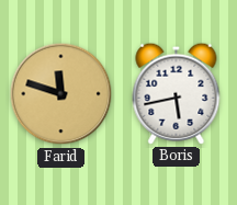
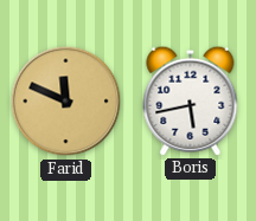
Farid: 11:48 -> 11:49
